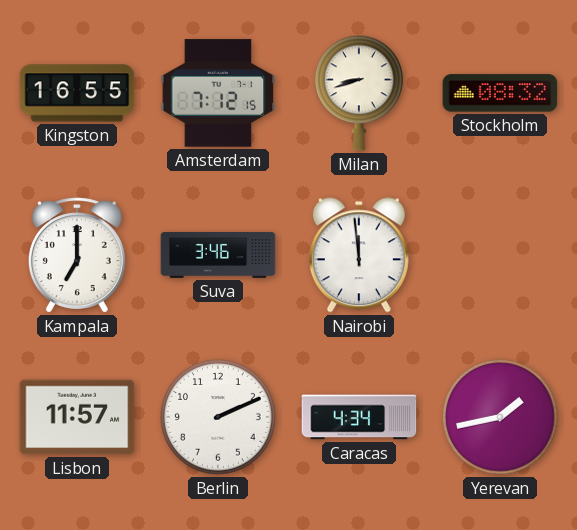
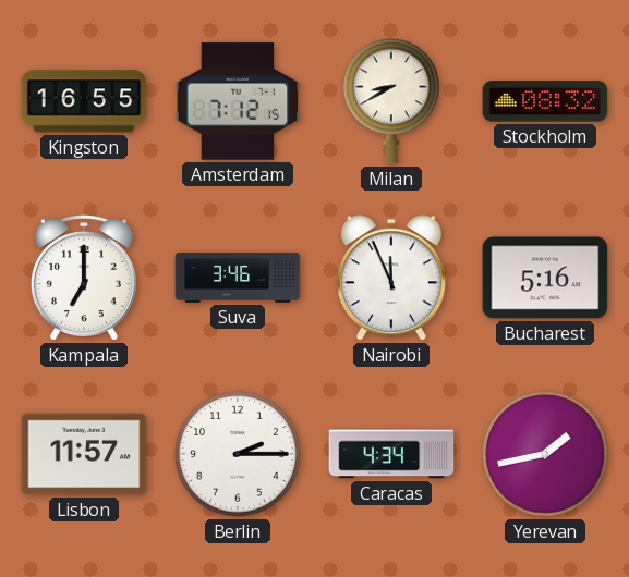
Milan: 8:42 -> 8:40
Nairobi: 11:59 -> 11:56
Bucharest: none -> 5:16
Berlin: 2:11 -> 2:15
